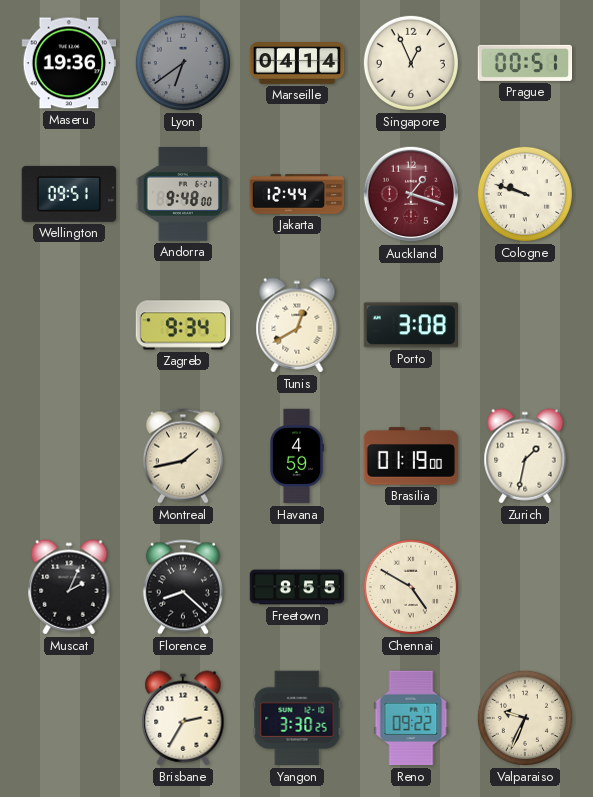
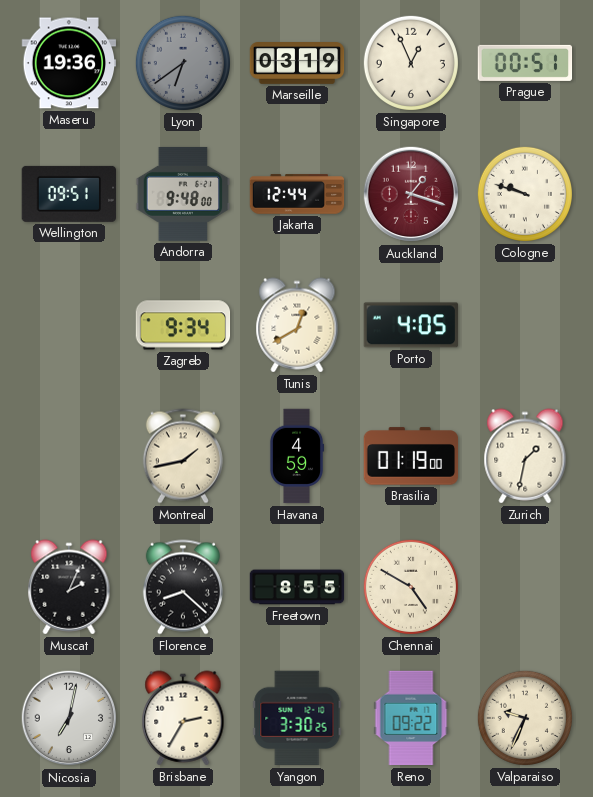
Marseille: 04:14 -> 03:19
Porto: 3:08 -> 4:05
Nicosia: none -> 7:02
